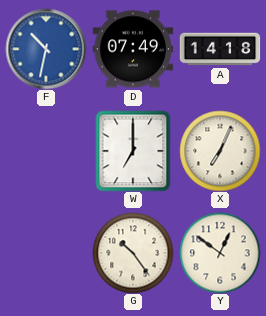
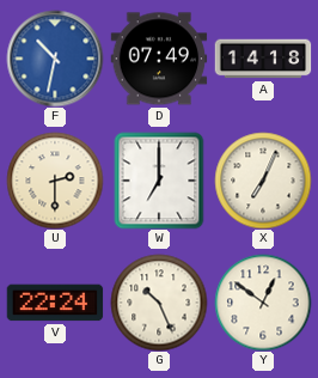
U: none -> 2:30
V: none -> 22:24
G: 10:24 -> 10:26
